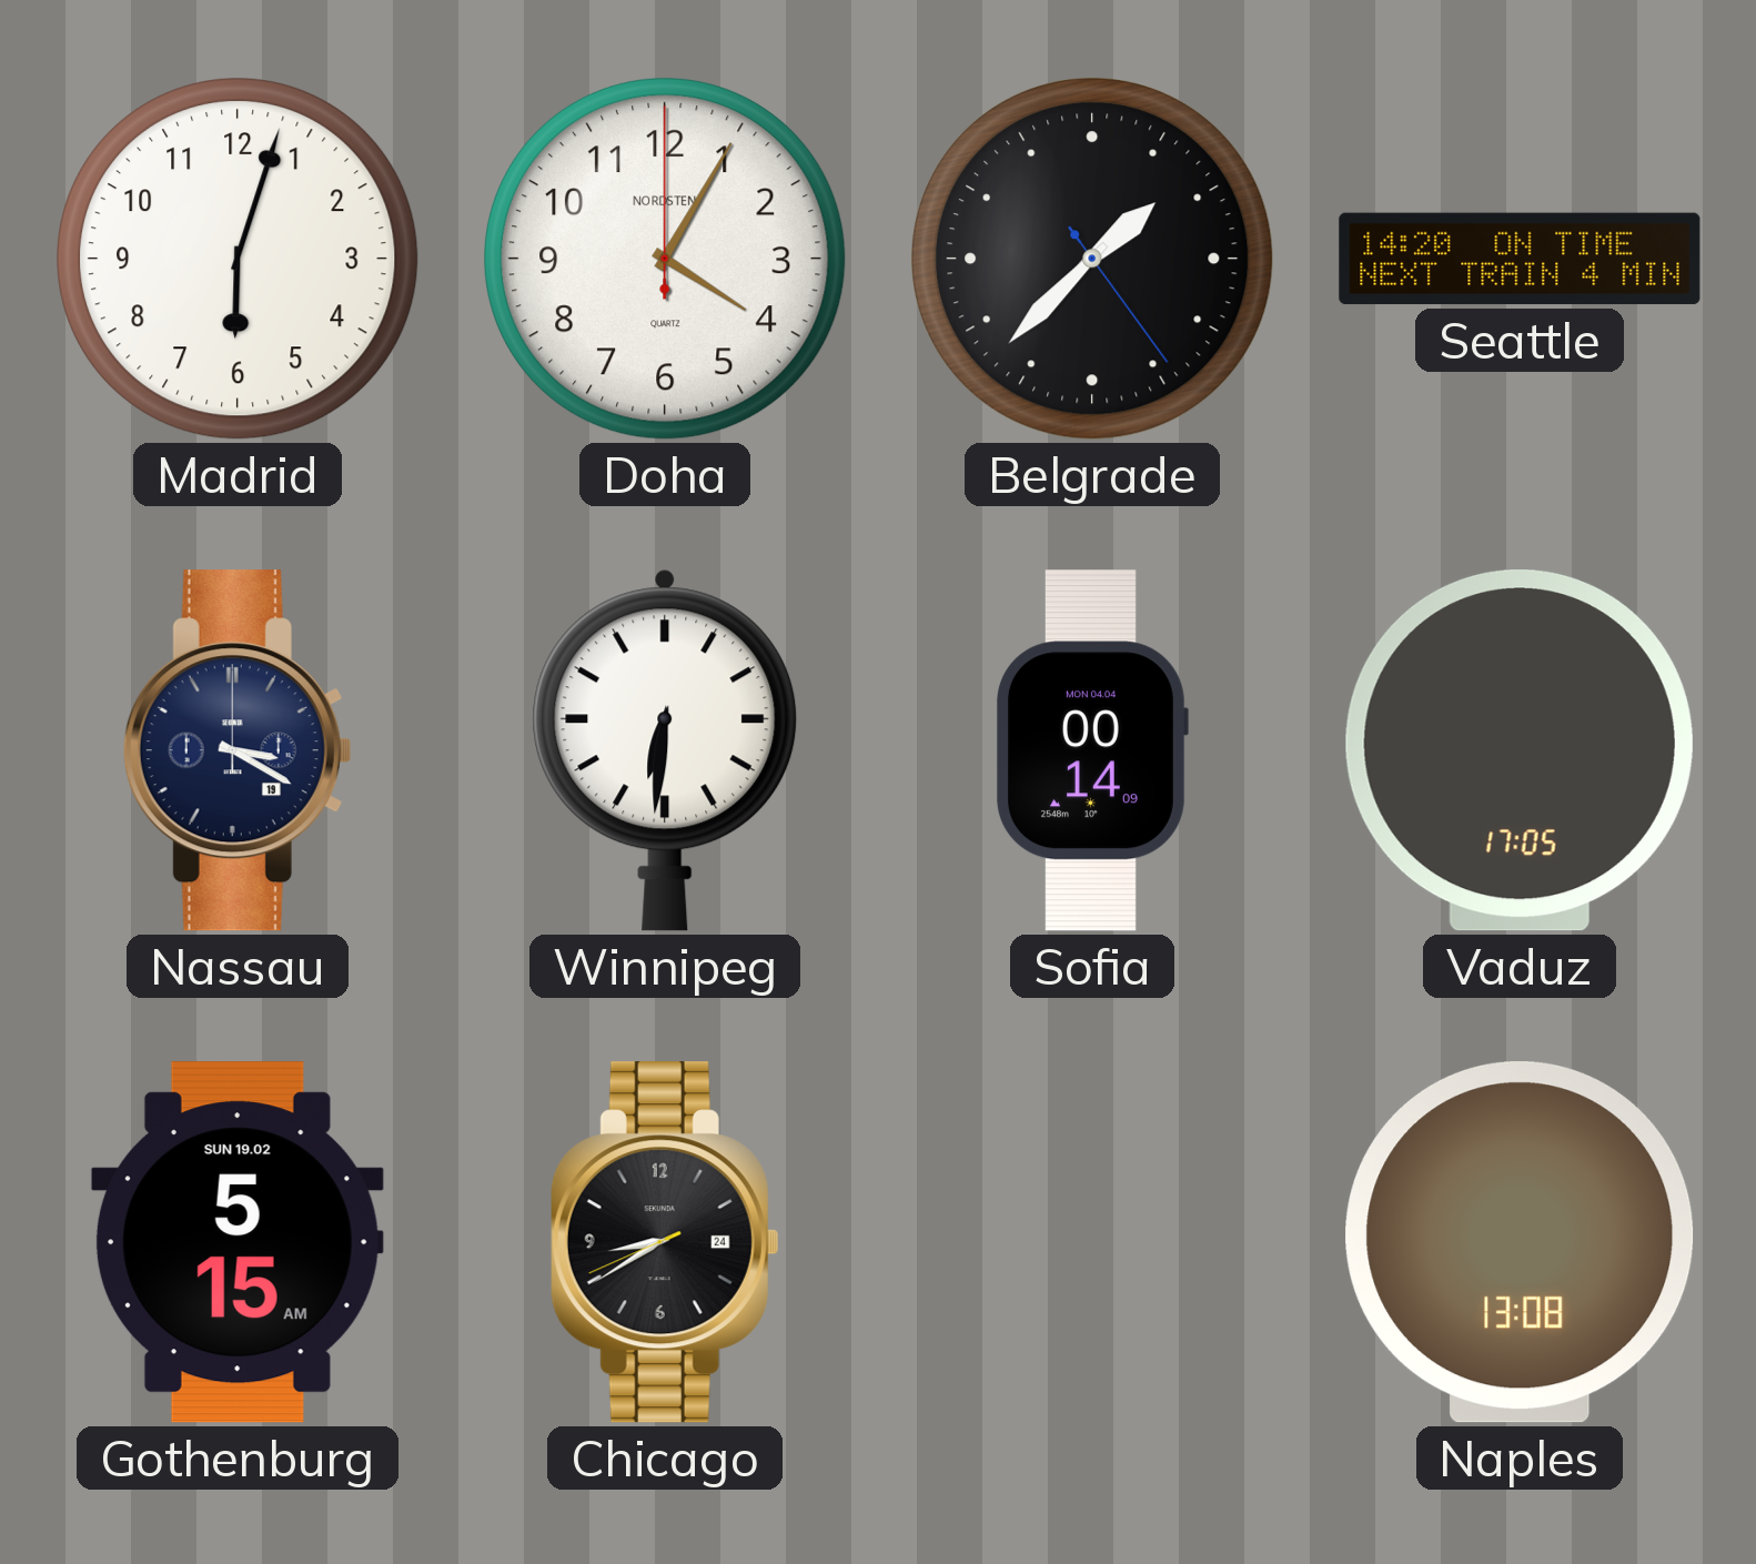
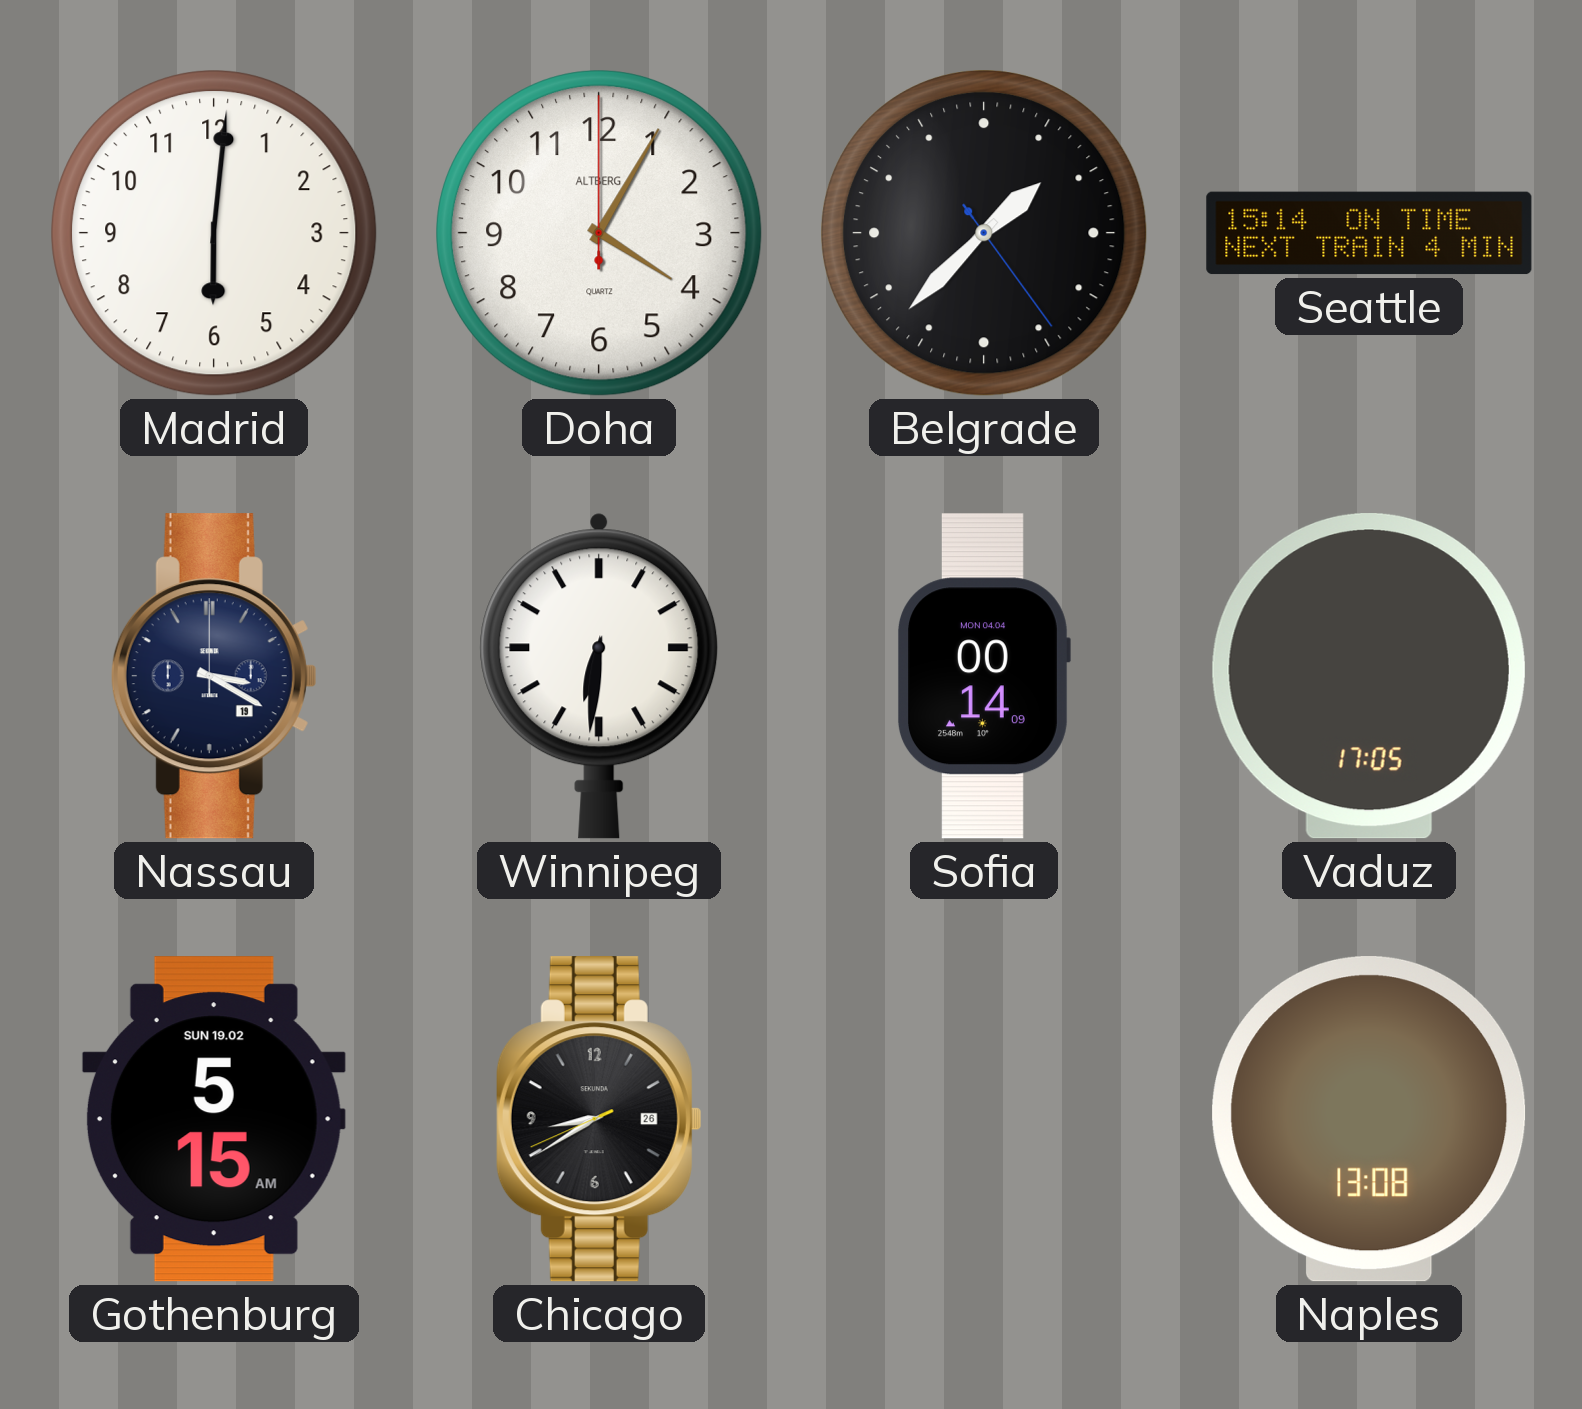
Madrid: 6:03 -> 6:01
Doha brand: NORDSTEN -> ALTBERG
Seattle: 14:20 -> 15:14
Chicago date: 24 -> 26
